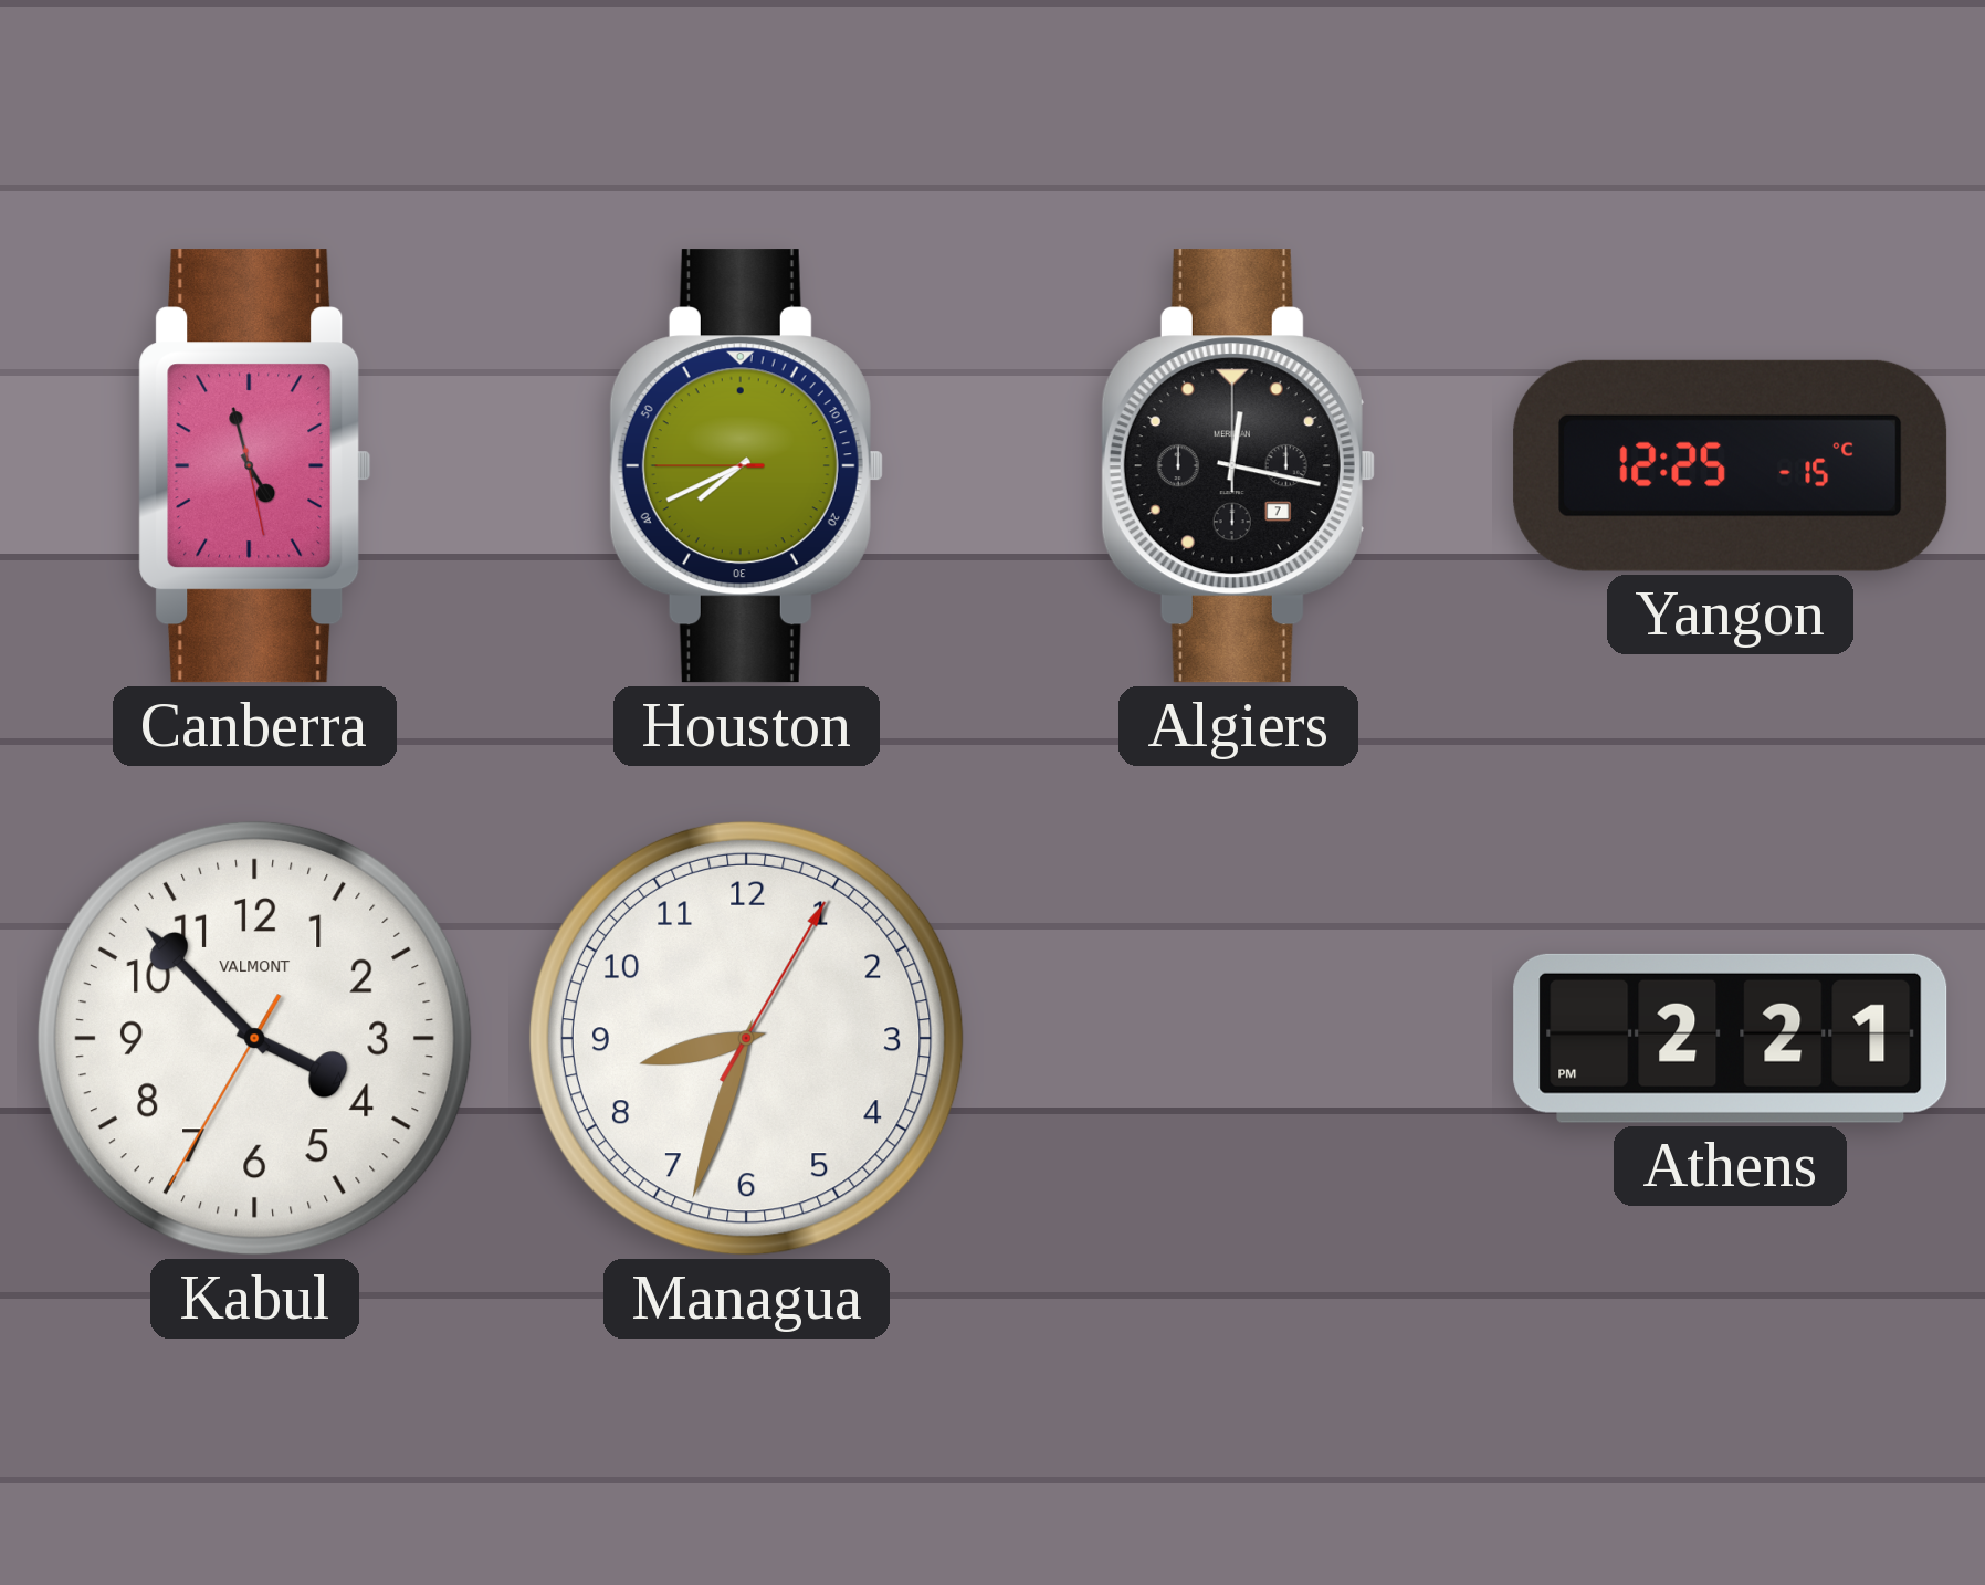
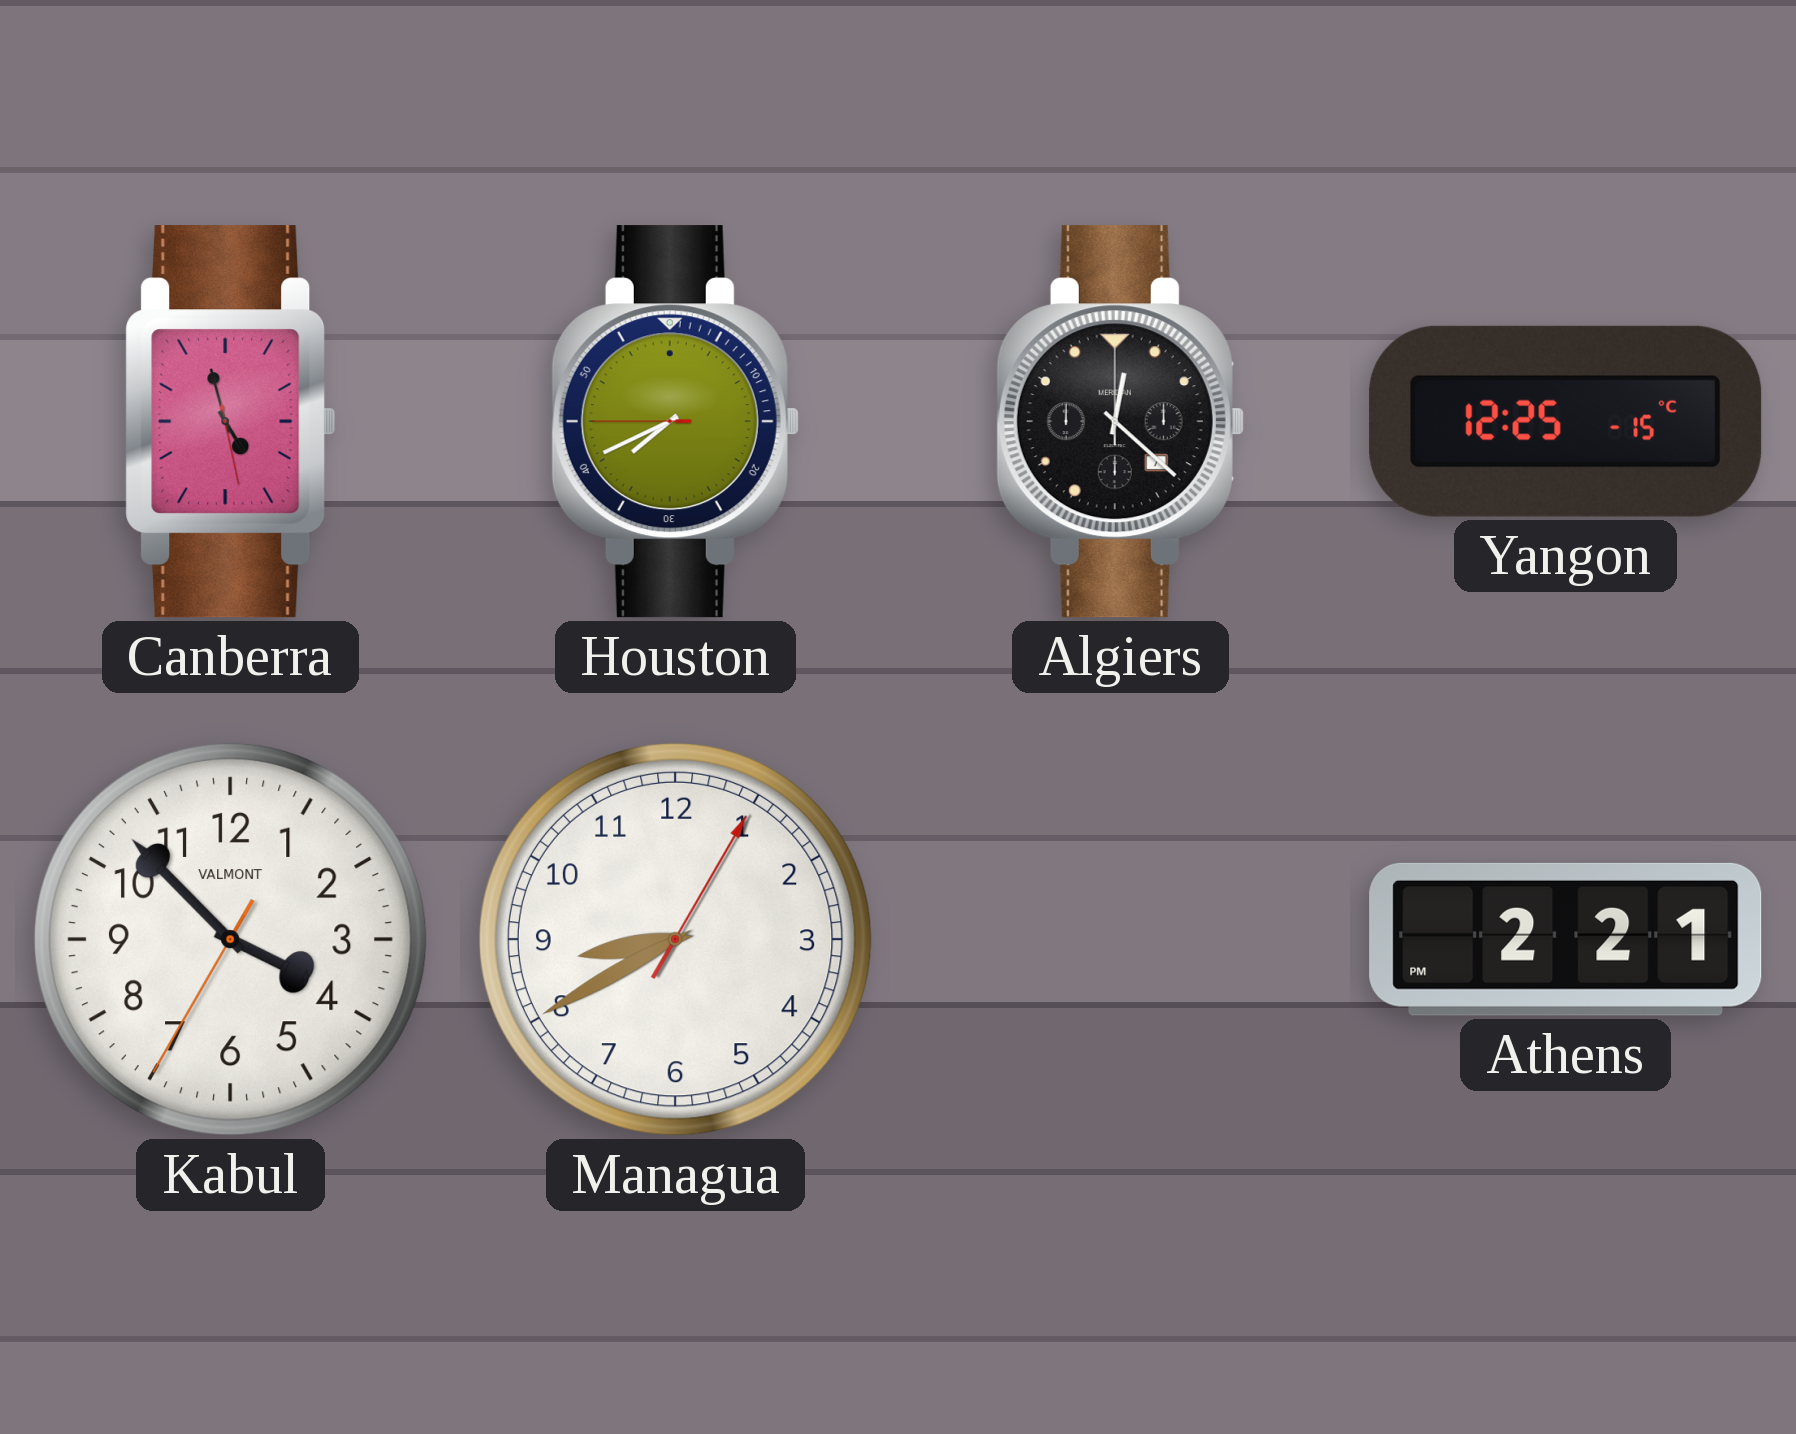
Algiers: 12:17 -> 12:22
Managua: 8:33 -> 8:40
